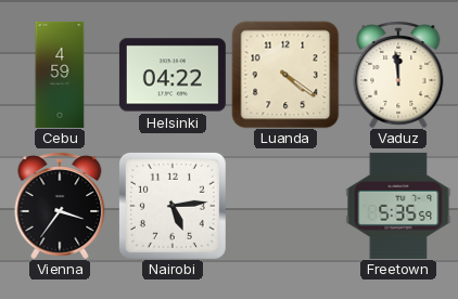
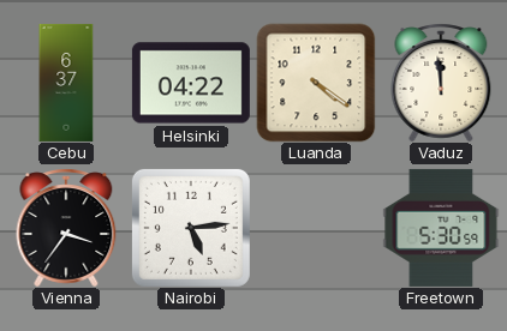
Cebu: 4:59 -> 6:37
Freetown: 5:35 -> 5:30
